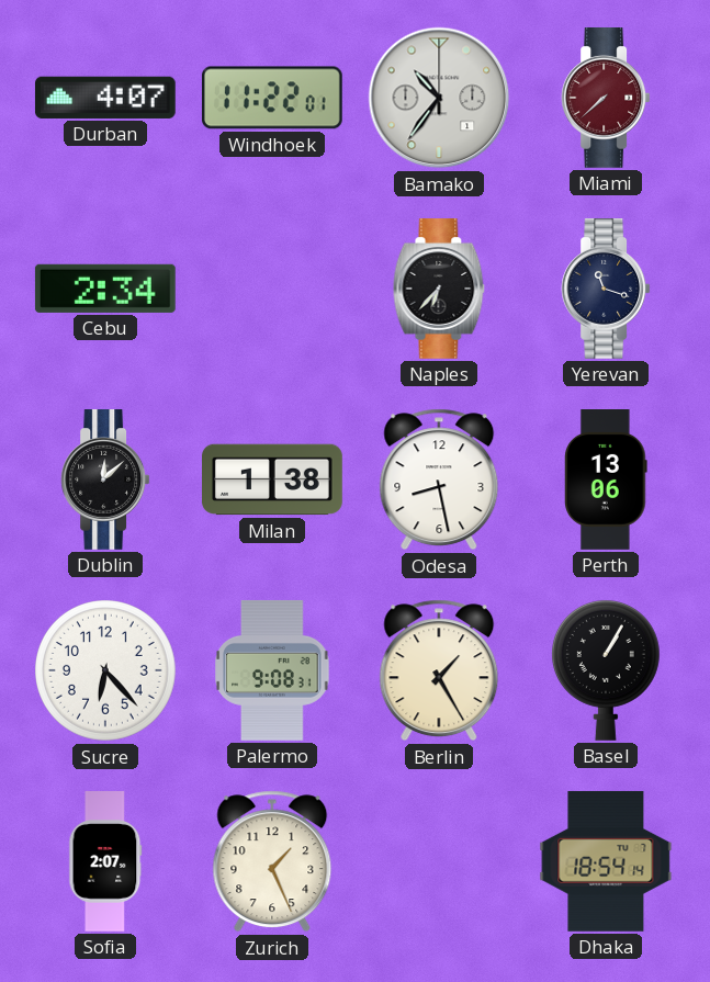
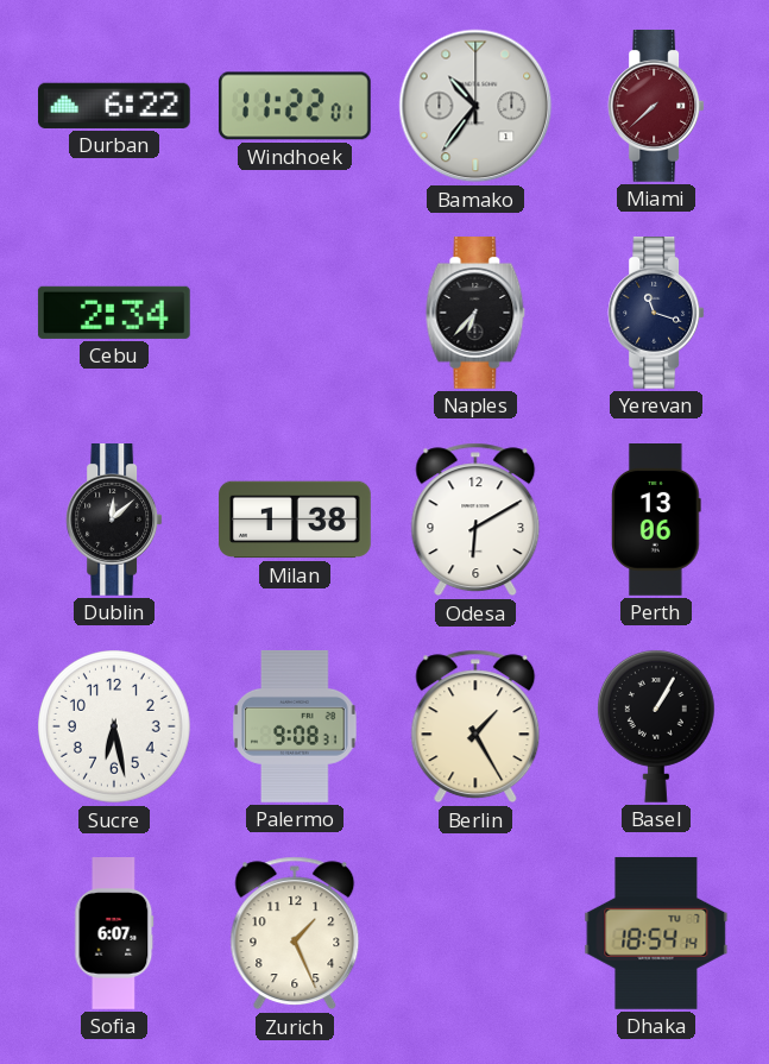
Durban: 4:07 -> 6:22
Odesa: 8:28 -> 6:10
Sucre: 6:23 -> 6:28
Sofia: 2:07 -> 6:07
